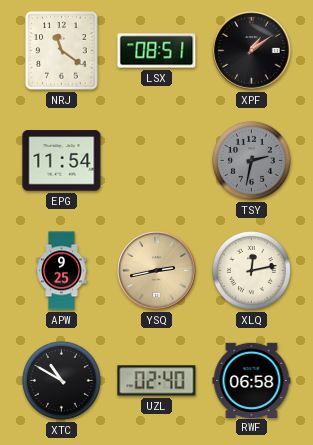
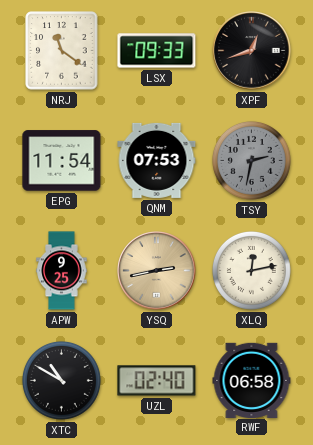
LSX: 08:51 -> 09:33
XPF: 1:09 -> 12:42
QNM: none -> 07:53
